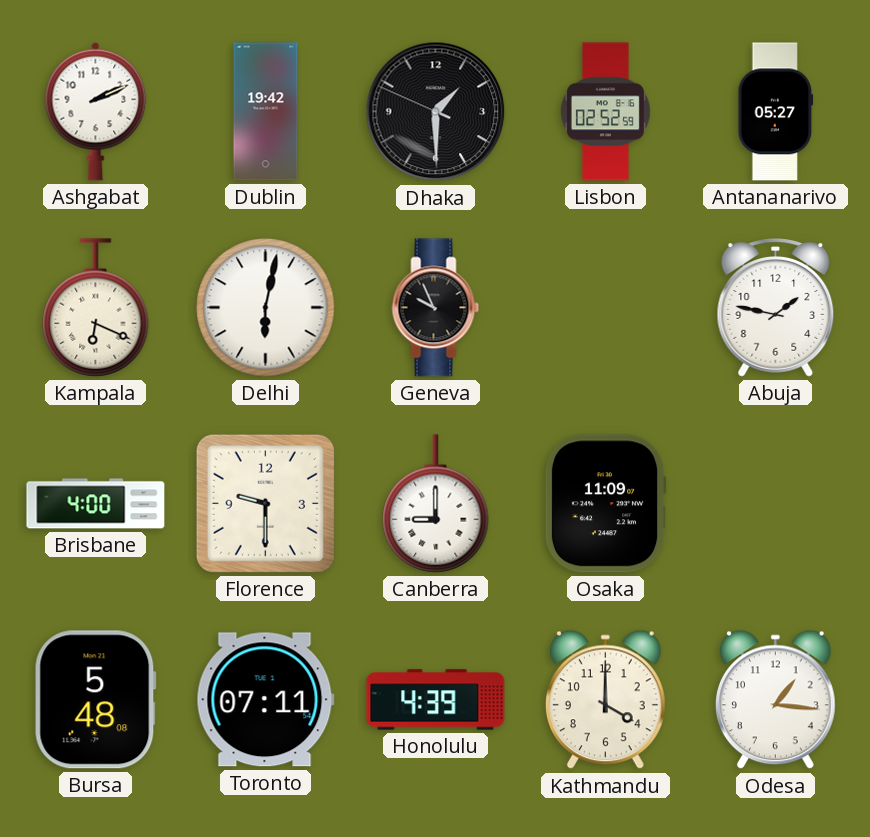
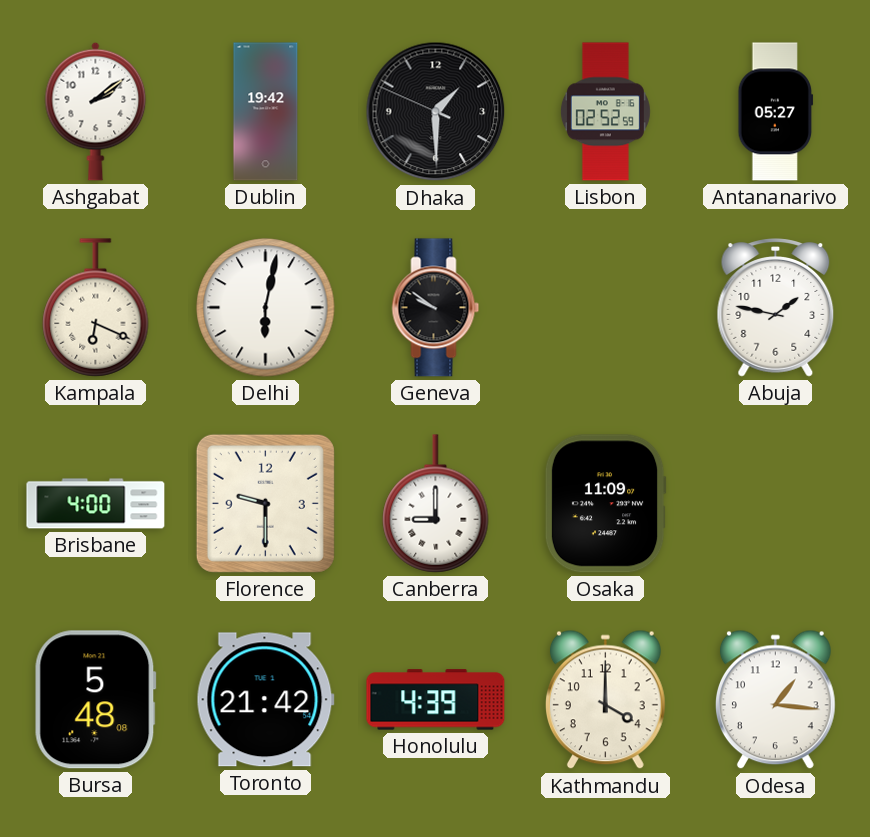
Ashgabat: 2:11 -> 2:09
Geneva: 9:56 -> 9:51
Toronto: 07:11 -> 21:42
